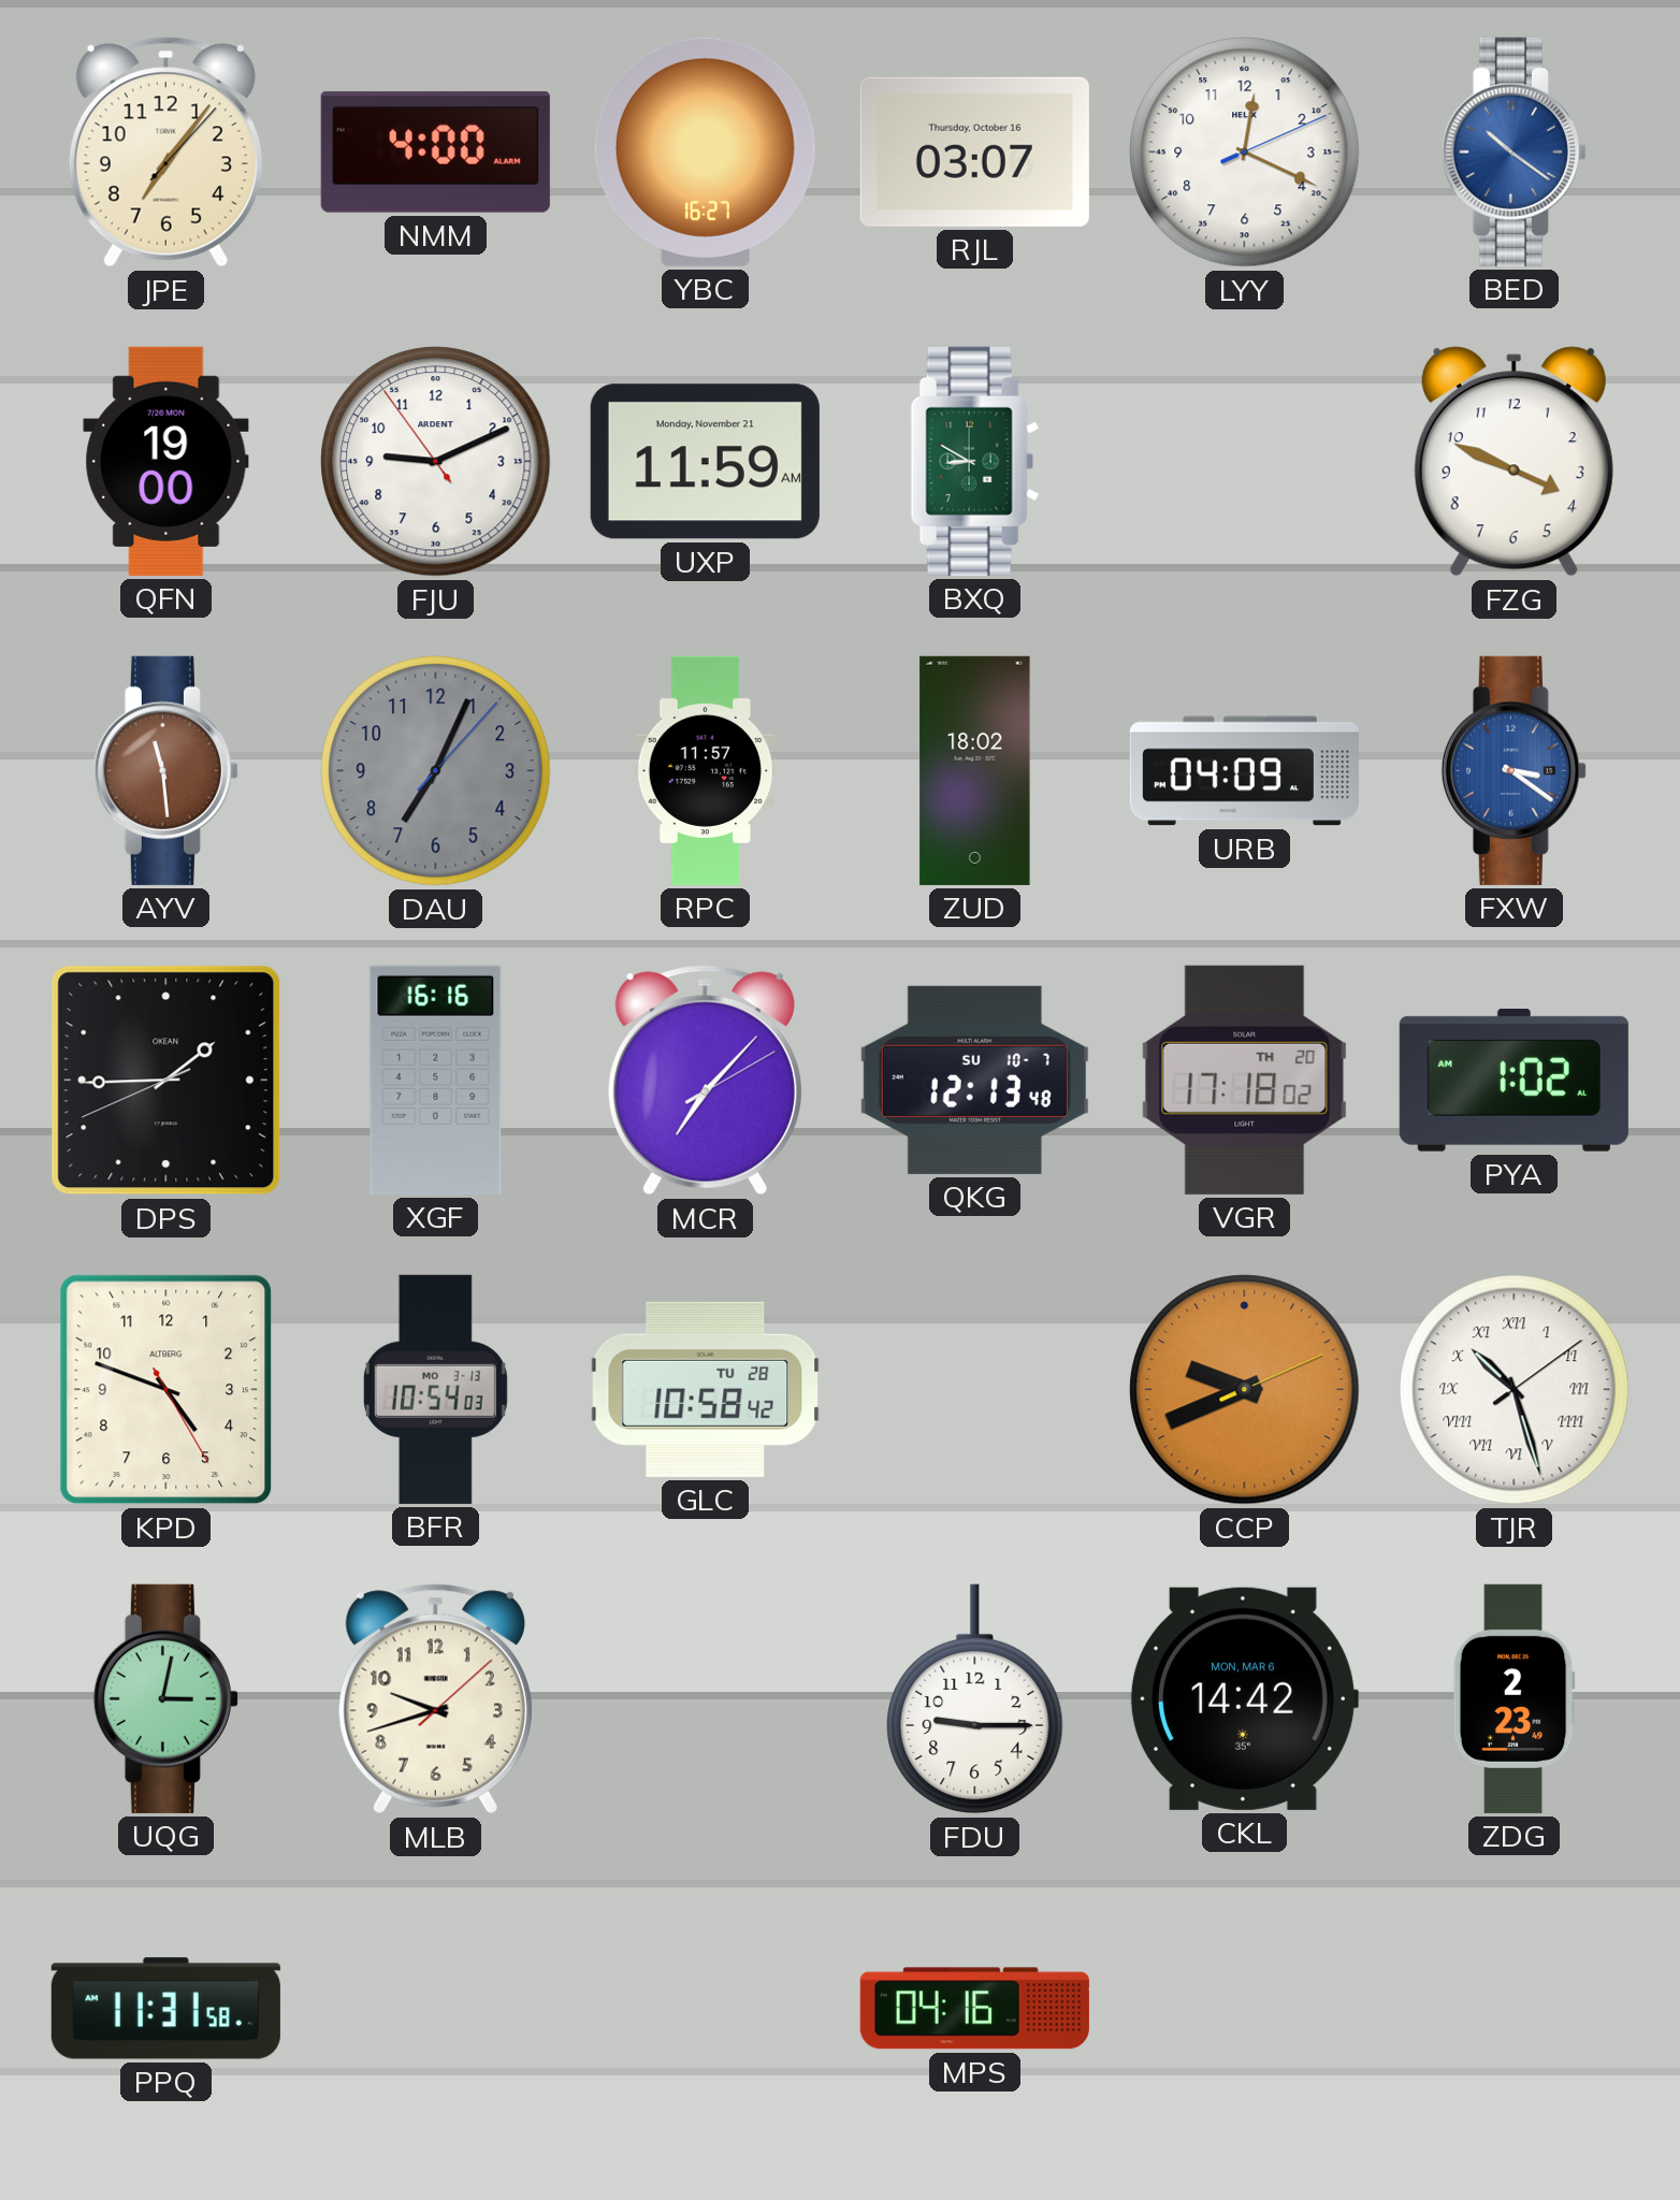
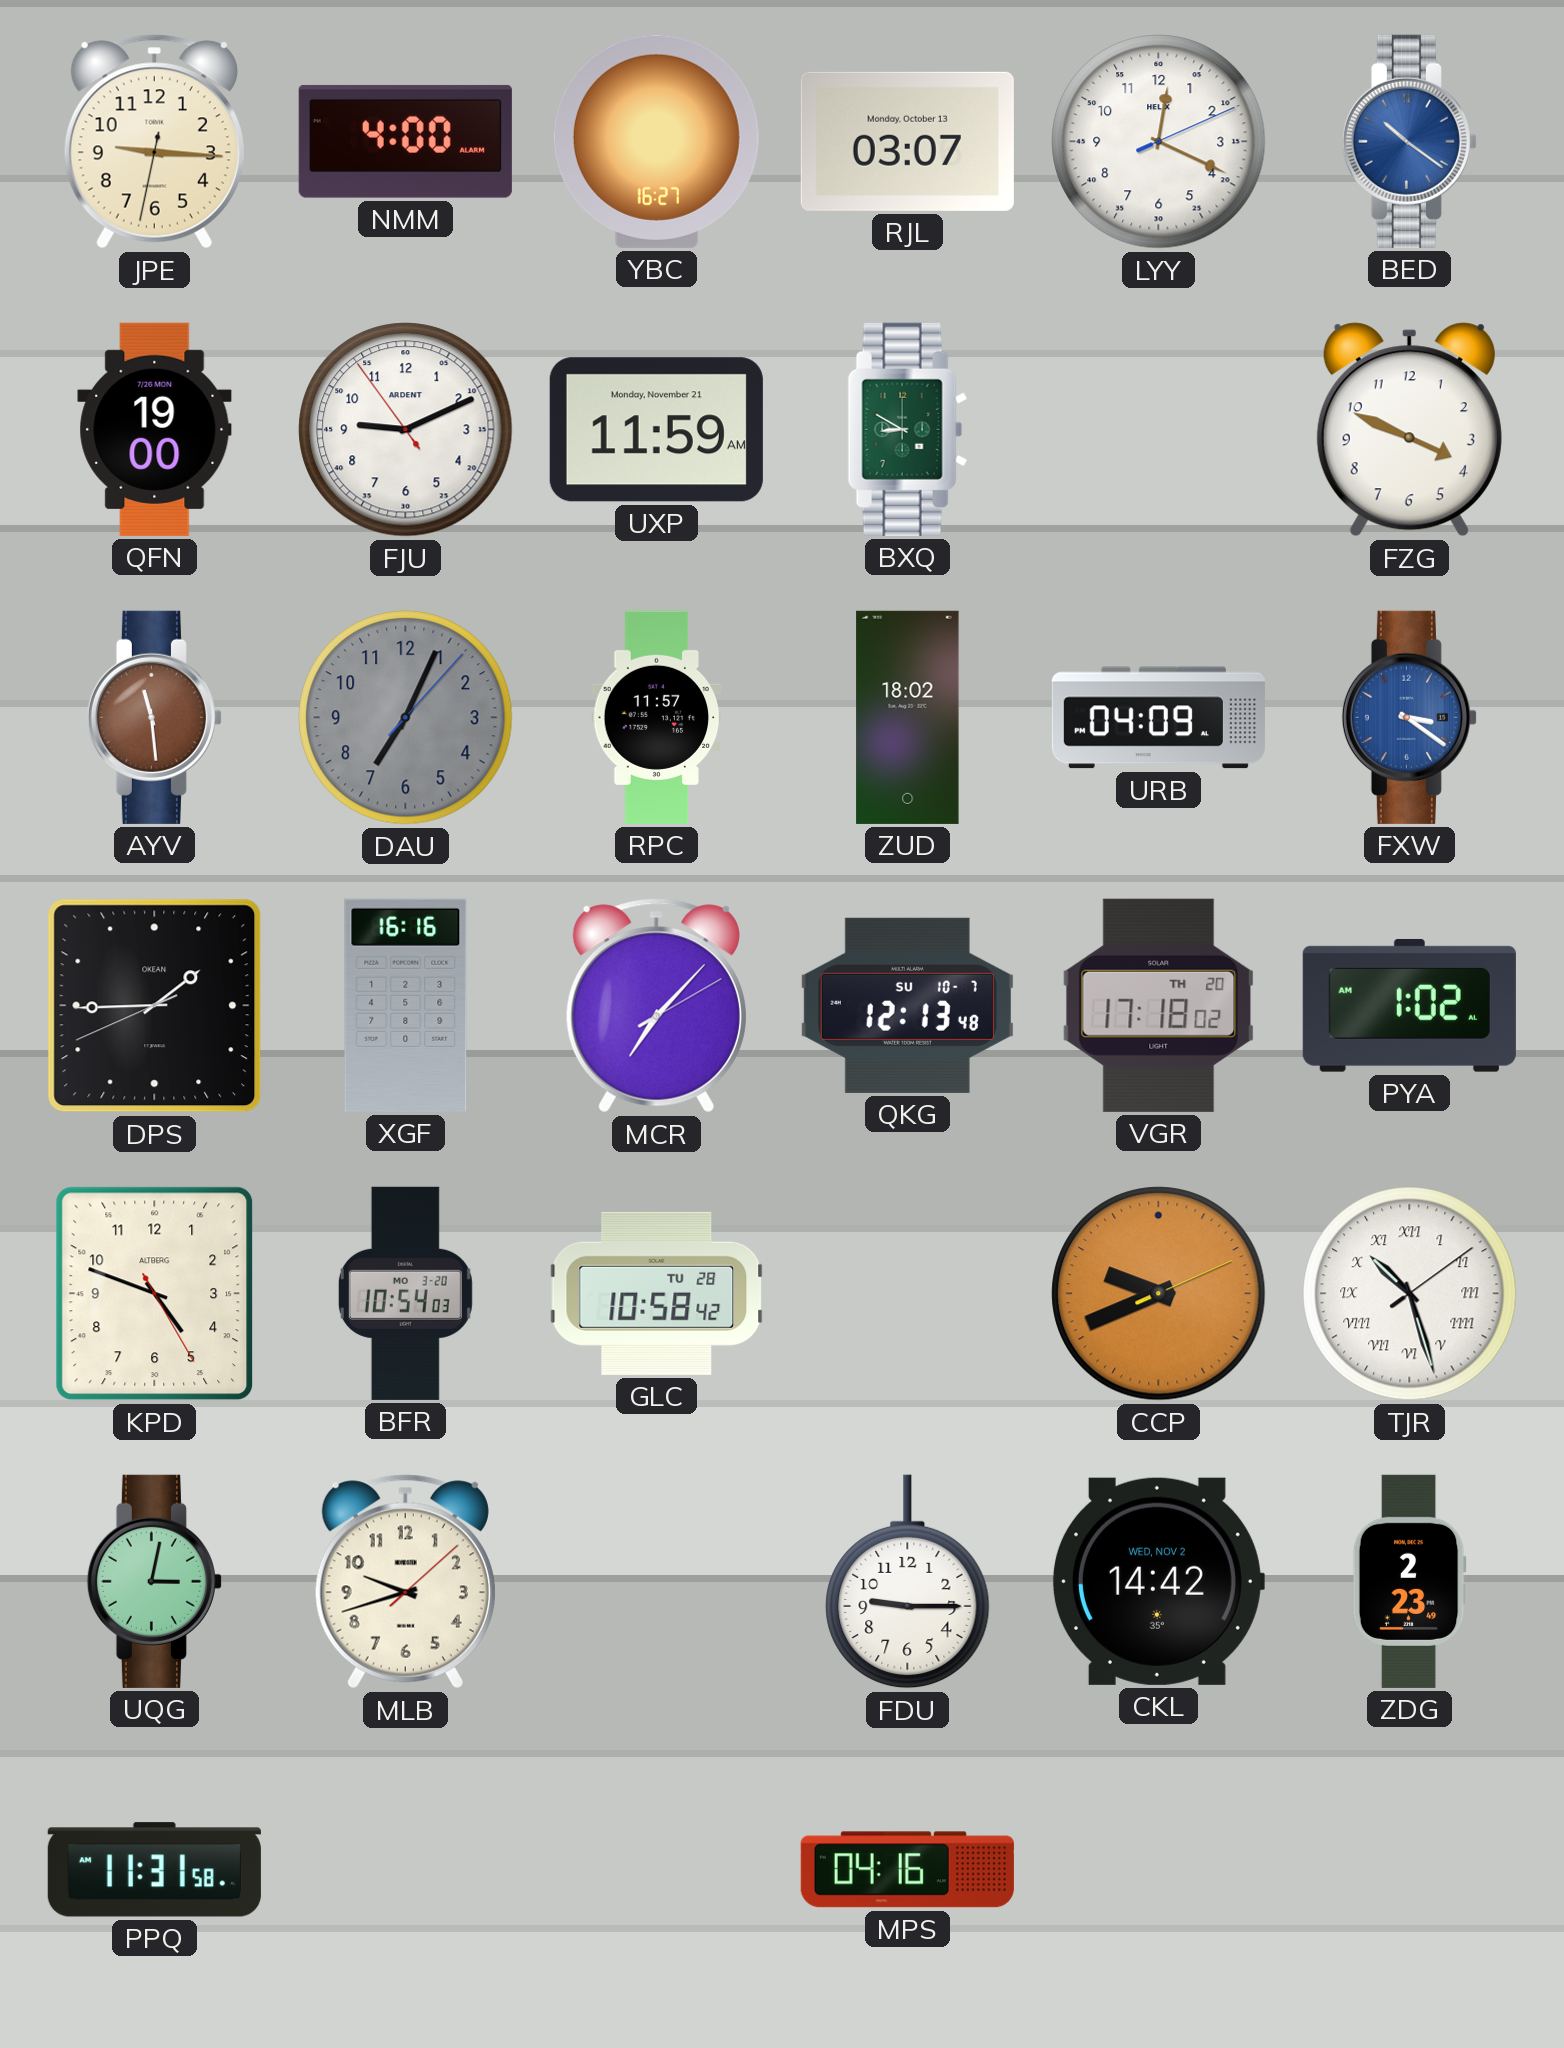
JPE: 7:06 -> 9:15
RJL date: Thursday, October 16 -> Monday, October 13
BFR date: MO 3-13 -> MO 3-20
CKL date: MON, MAR 6 -> WED, NOV 2
